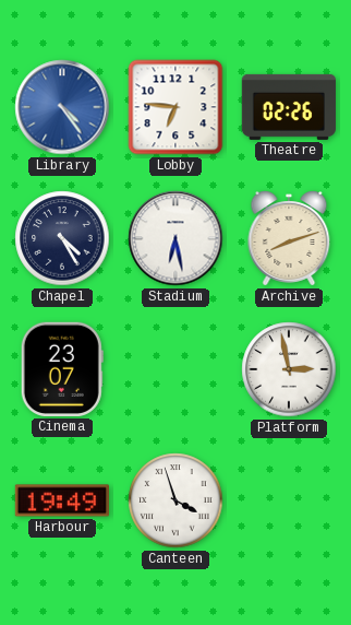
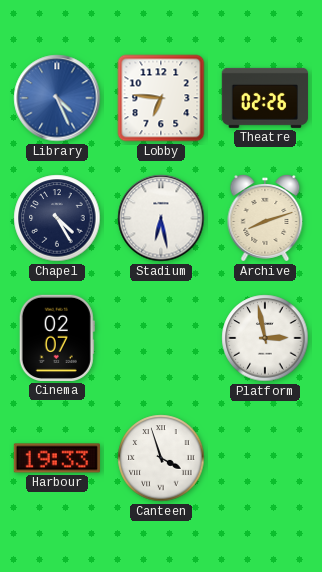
Library: 4:24 -> 4:26
Cinema: 23:07 -> 02:07
Harbour: 19:49 -> 19:33
